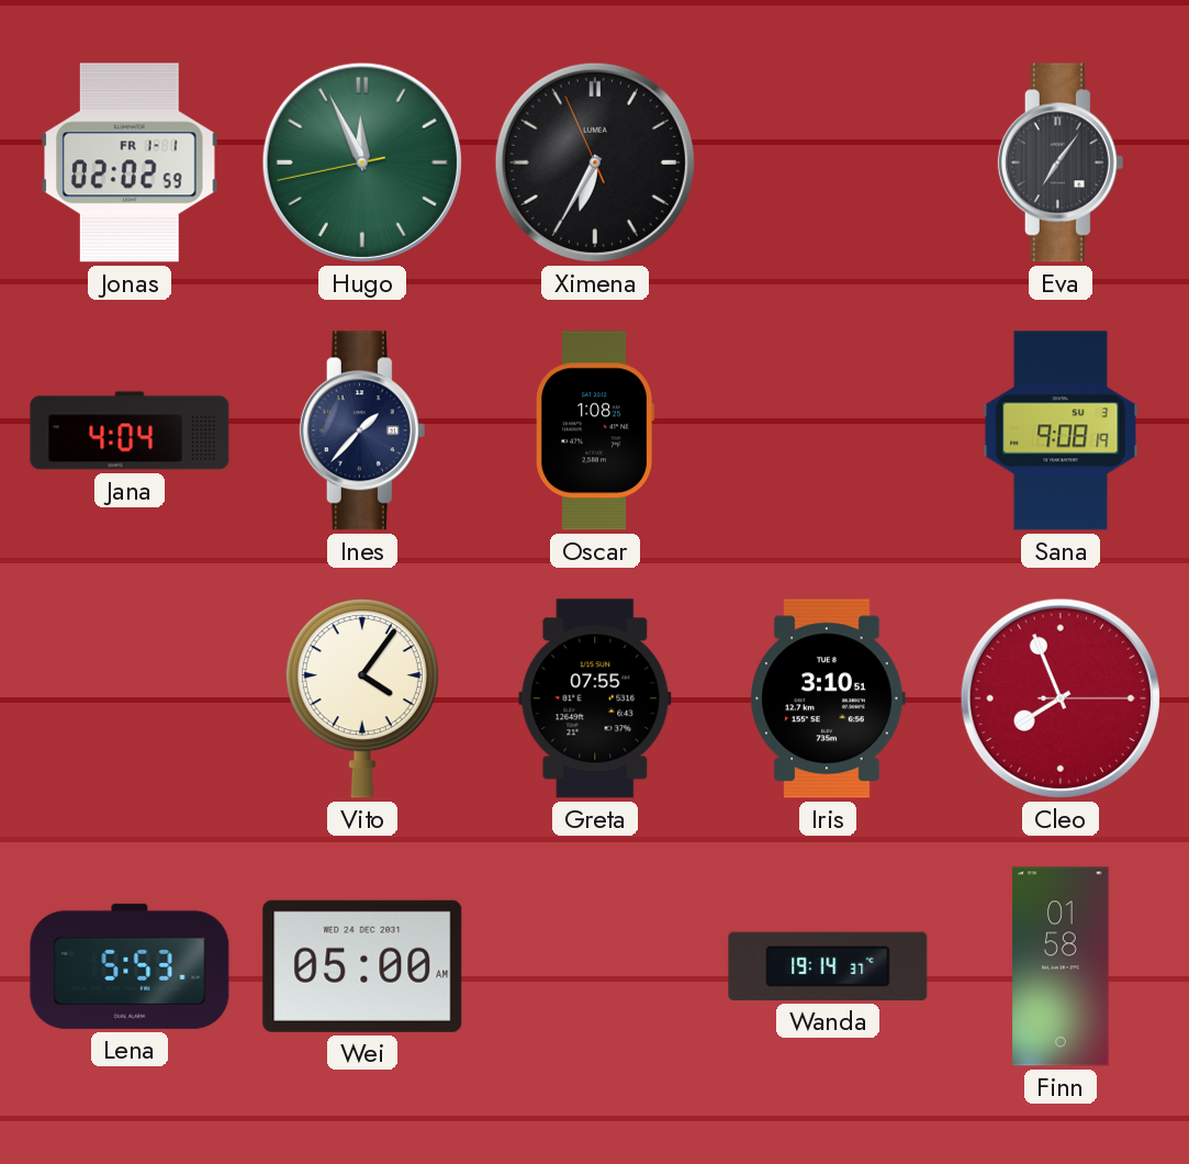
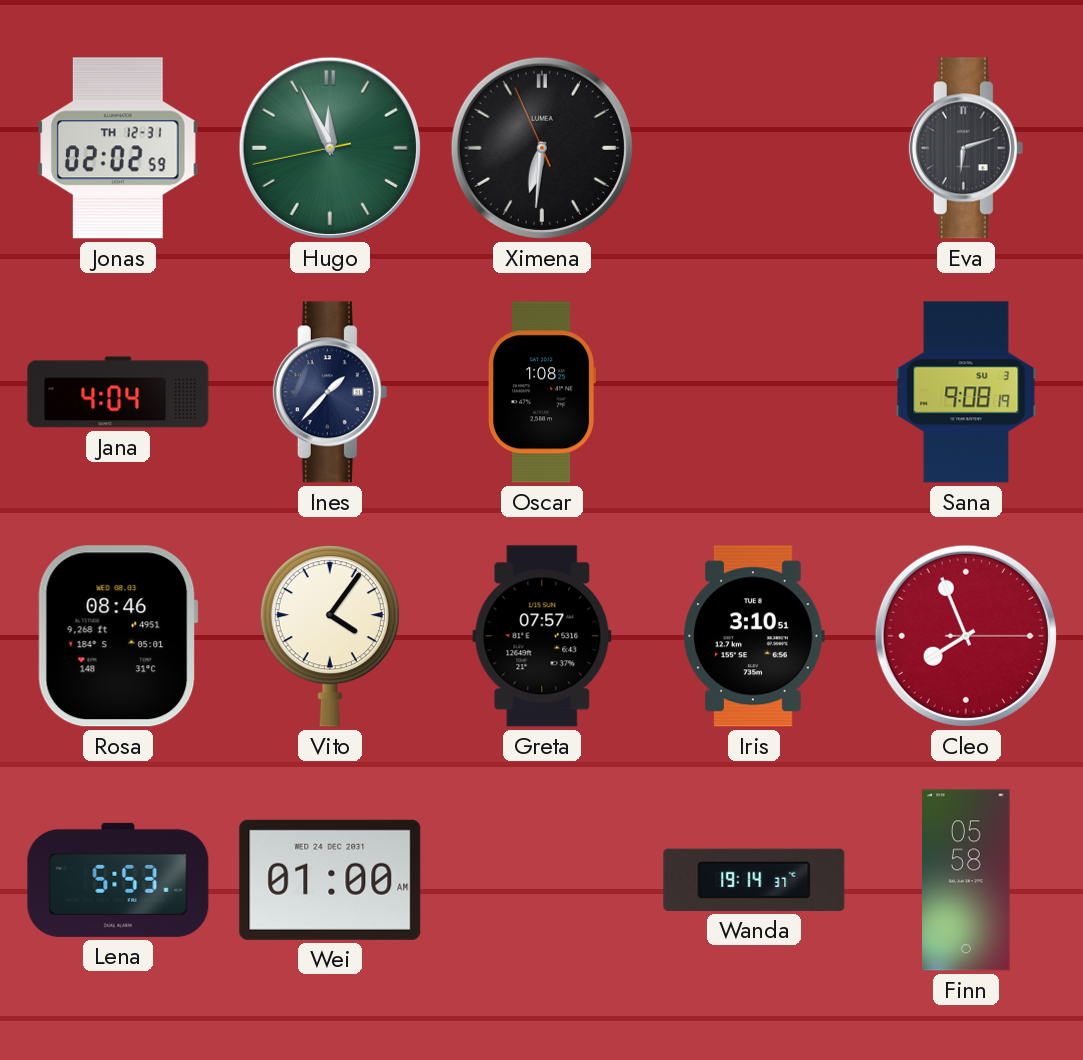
Jonas date: FR 1-1 -> TH 12-31
Ximena: 6:34 -> 6:30
Eva: 7:06 -> 6:12
Rosa: none -> 08:46
Greta: 07:55 -> 07:57
Wei: 05:00 -> 01:00
Finn: 01:58 -> 05:58
